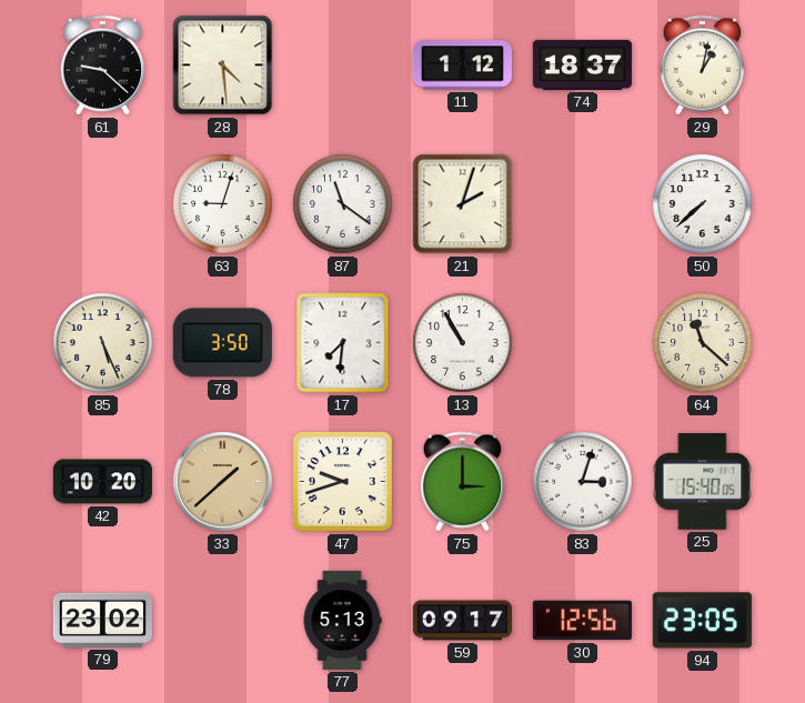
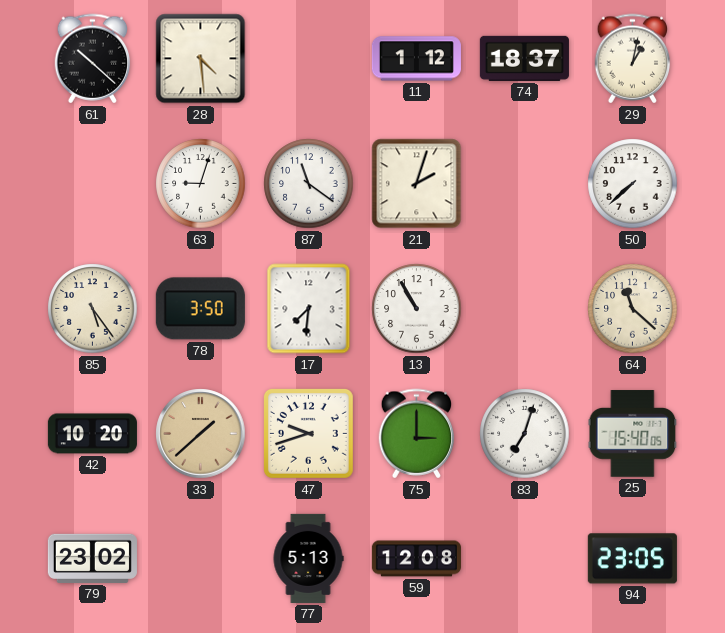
61: 9:22 -> 10:22
85: 5:26 -> 5:24
83: 3:03 -> 7:03
59: 09:17 -> 12:08
30: 12:56 -> none
